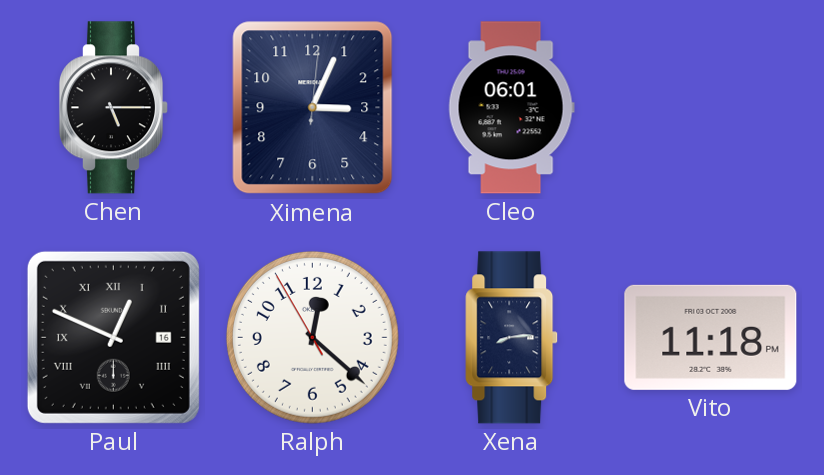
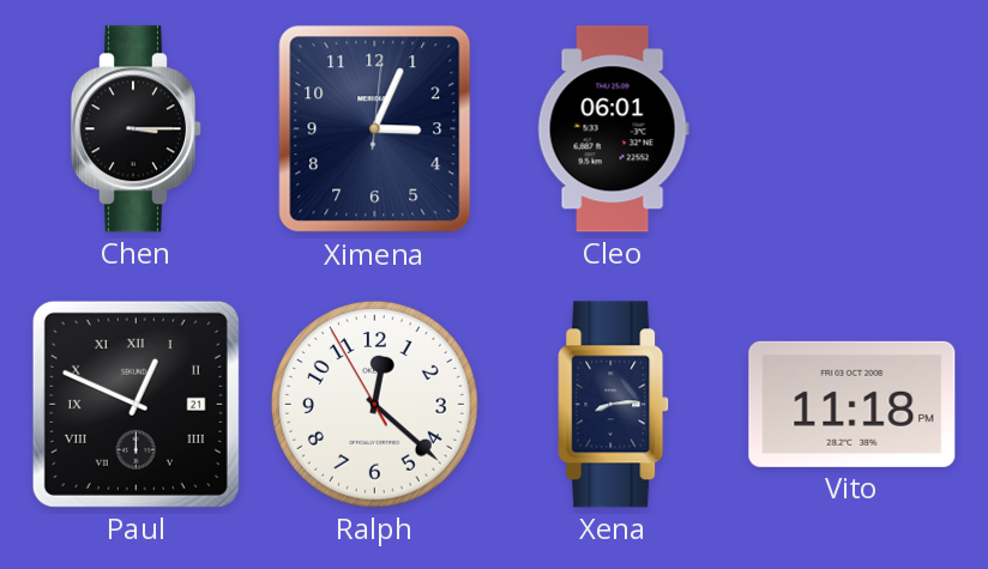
Chen: 5:15 -> 3:15
Paul date: 16 -> 21
